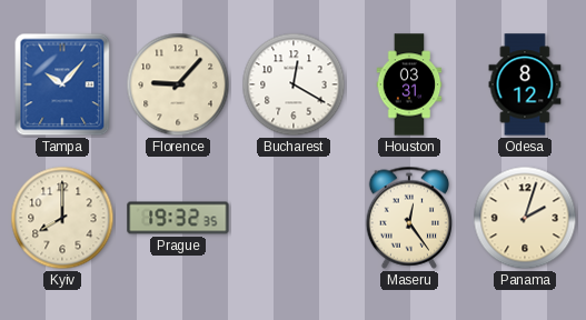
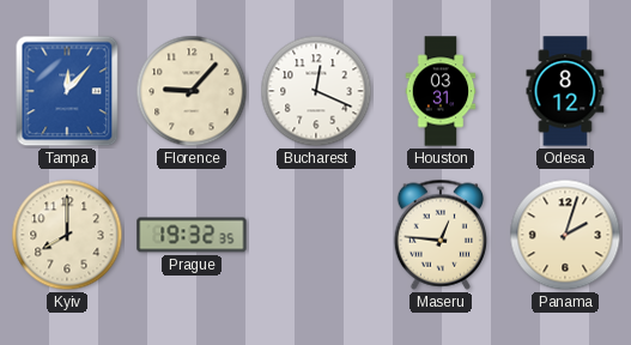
Tampa: 10:07 -> 12:07
Bucharest: 12:20 -> 12:19
Maseru: 12:24 -> 12:46
